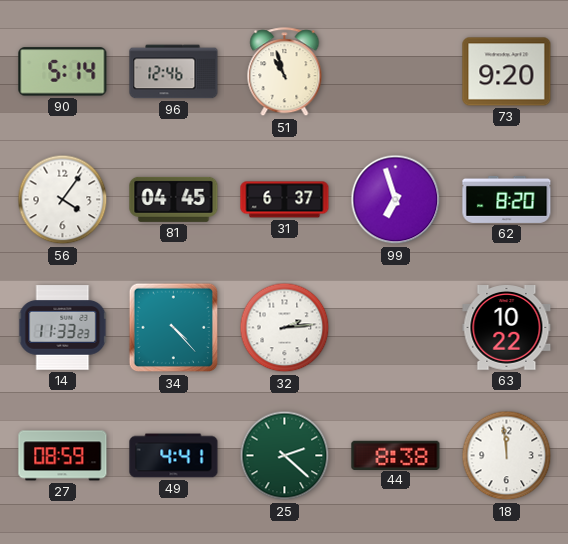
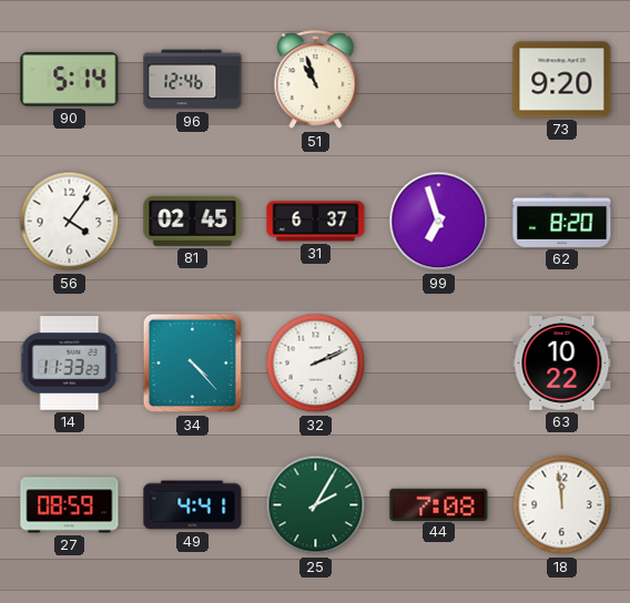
81: 04:45 -> 02:45
32: 2:14 -> 2:11
25: 2:22 -> 2:05
44: 8:38 -> 7:08
